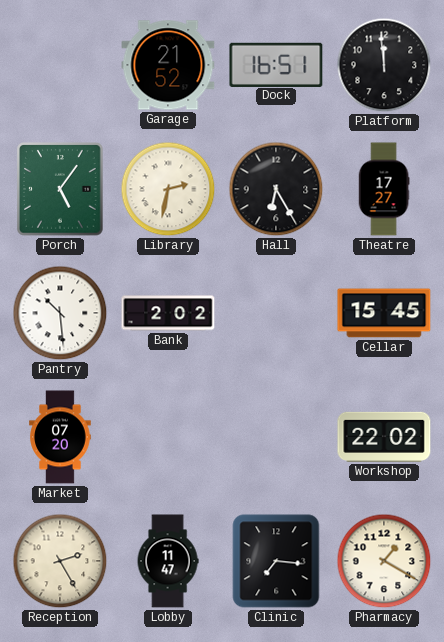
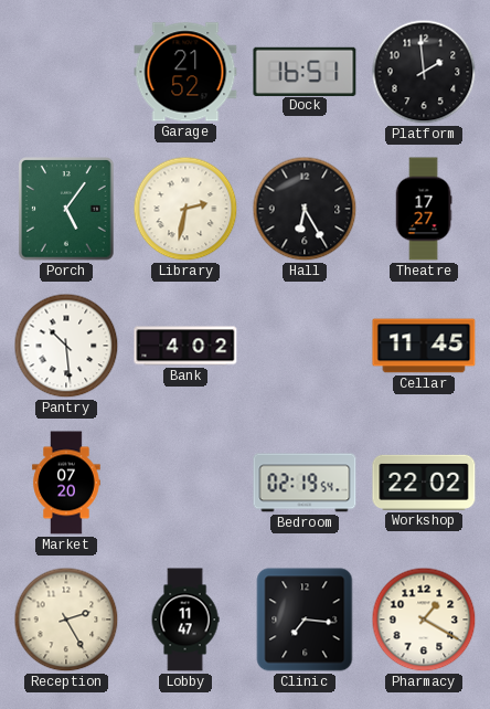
Platform: 11:59 -> 1:59
Bank: 2:02 -> 4:02
Cellar: 15:45 -> 11:45
Bedroom: none -> 02:19
